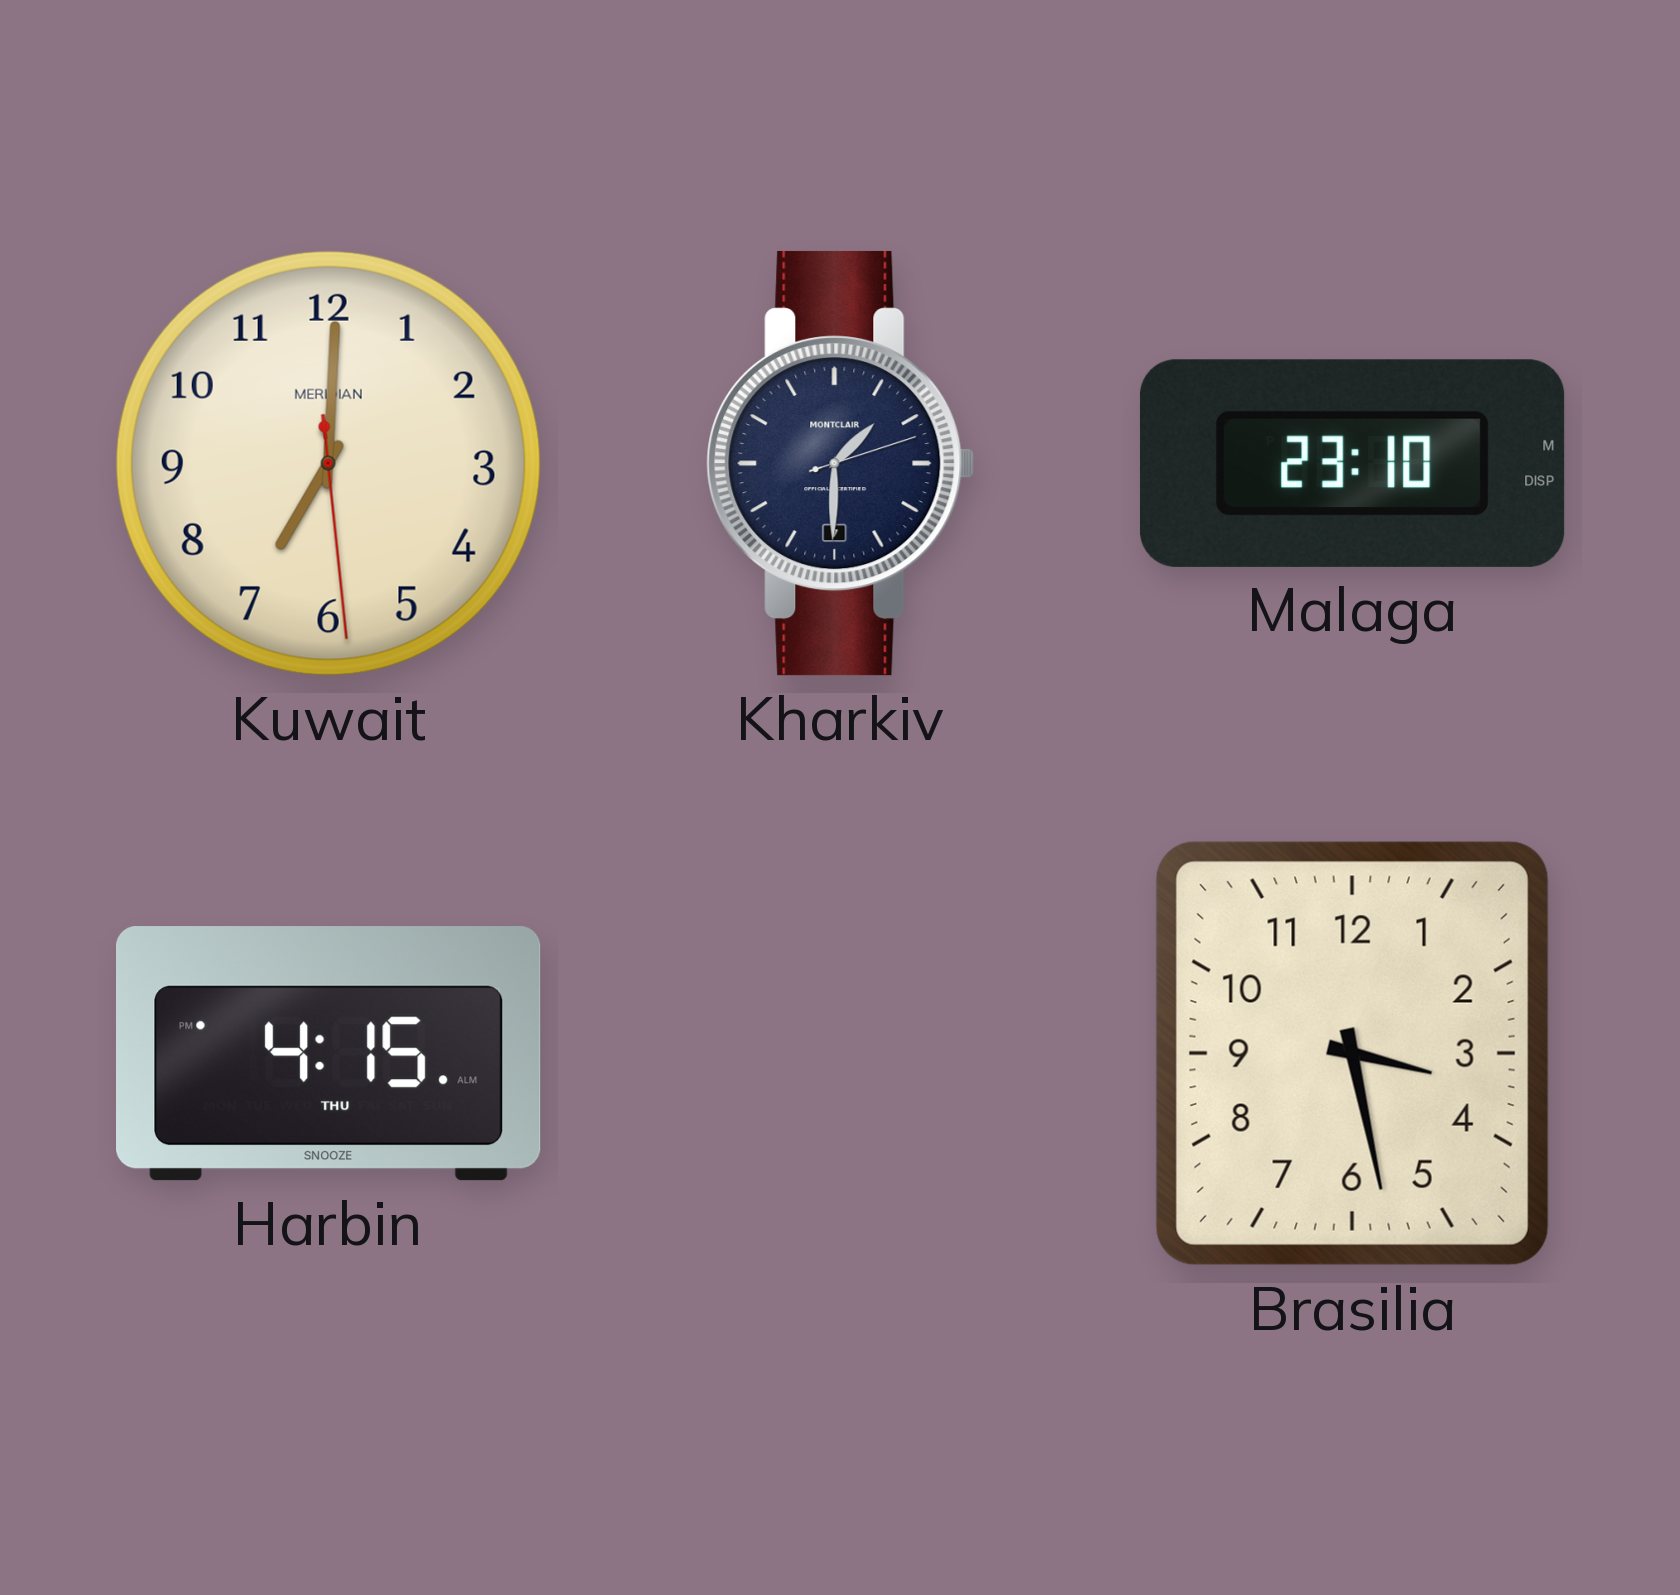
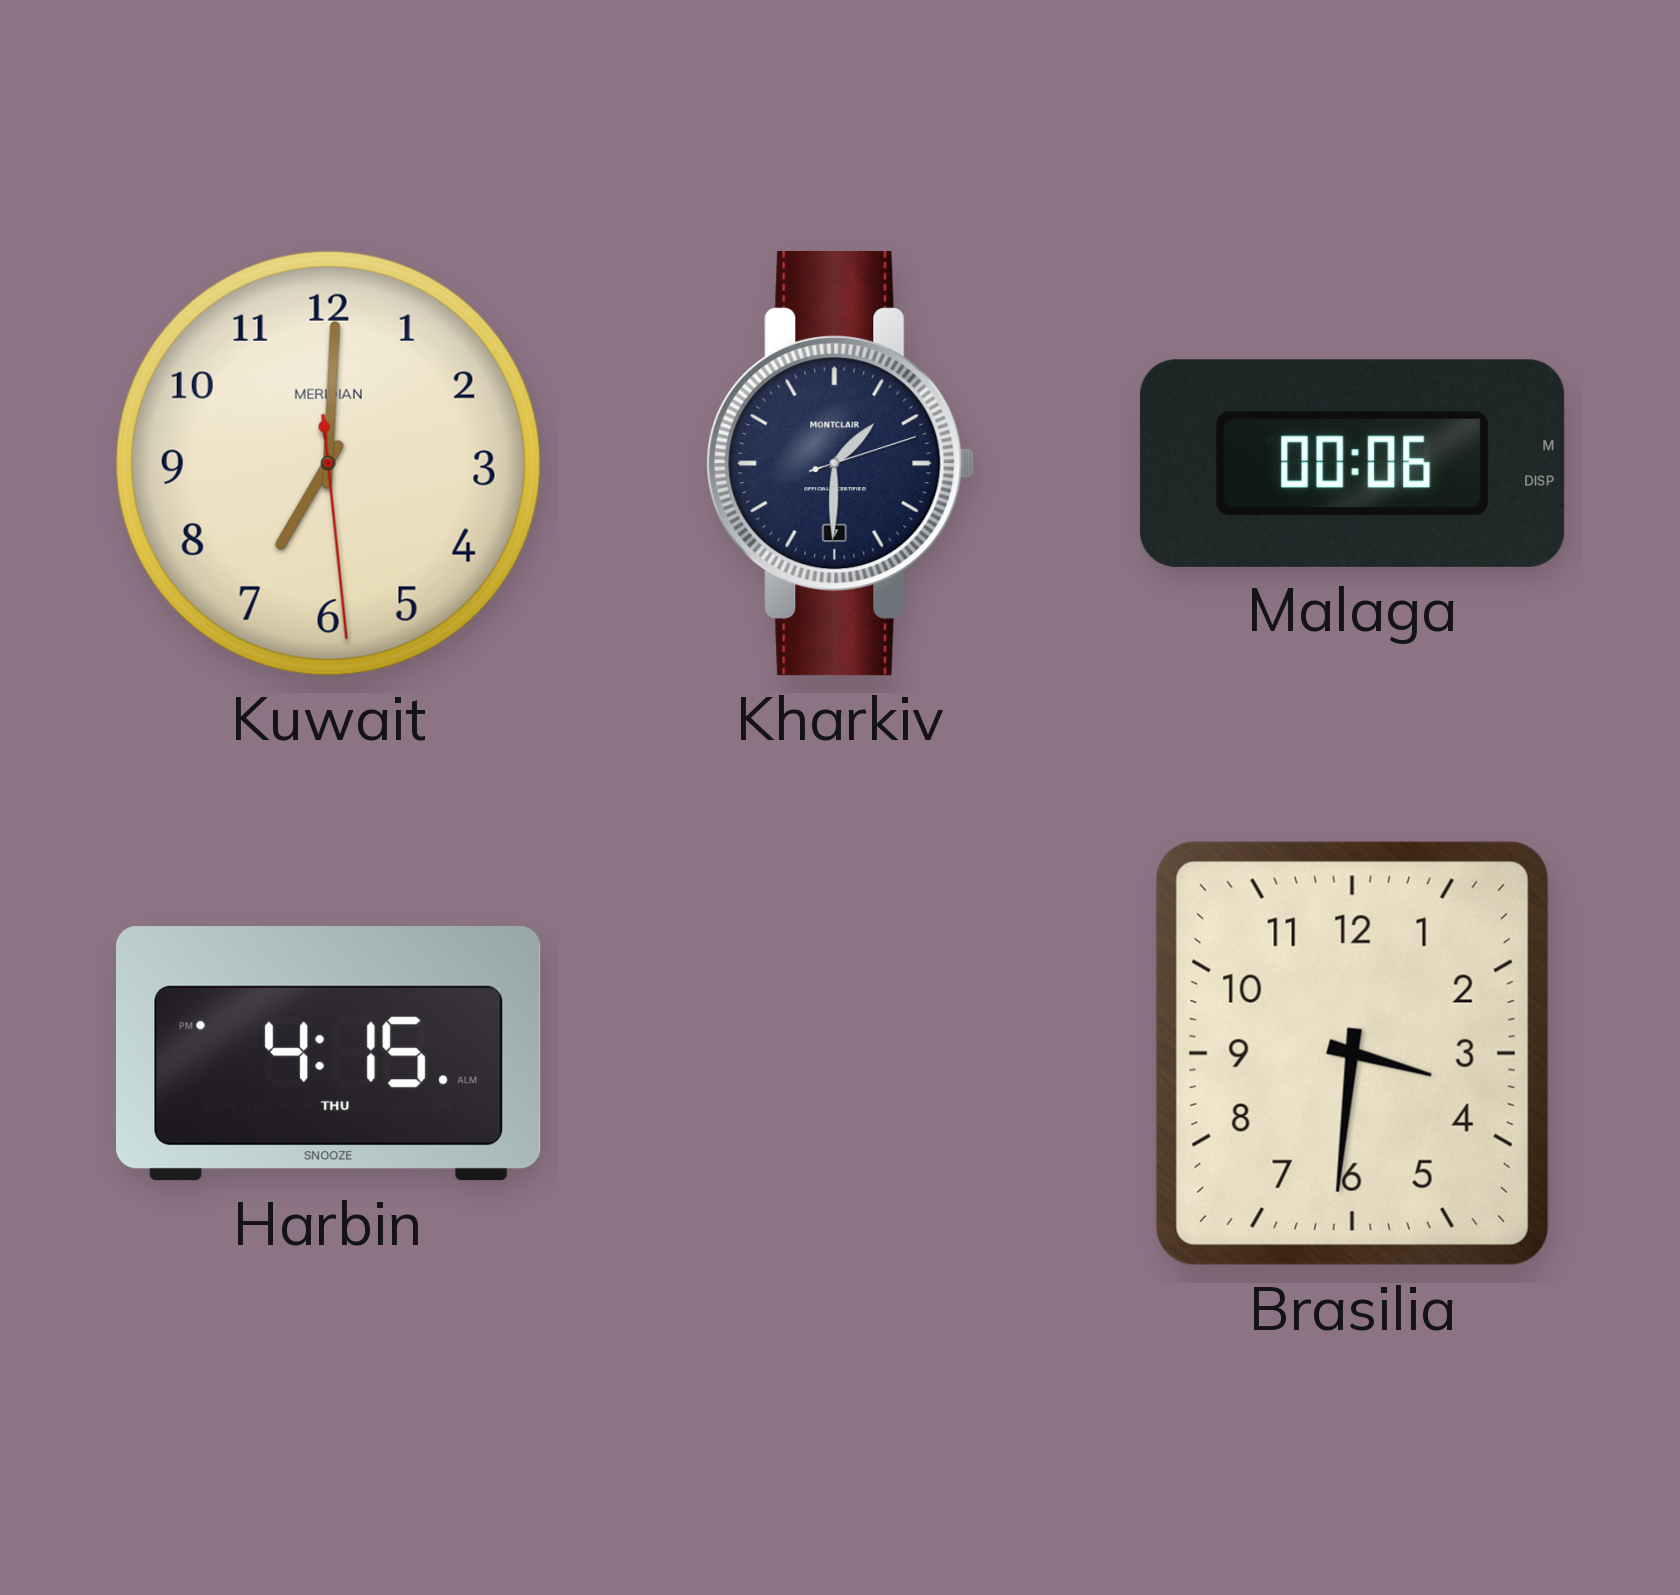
Malaga: 23:10 -> 00:06
Brasilia: 3:28 -> 3:31
